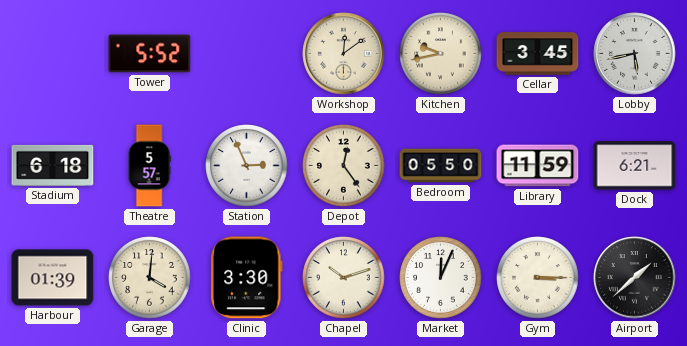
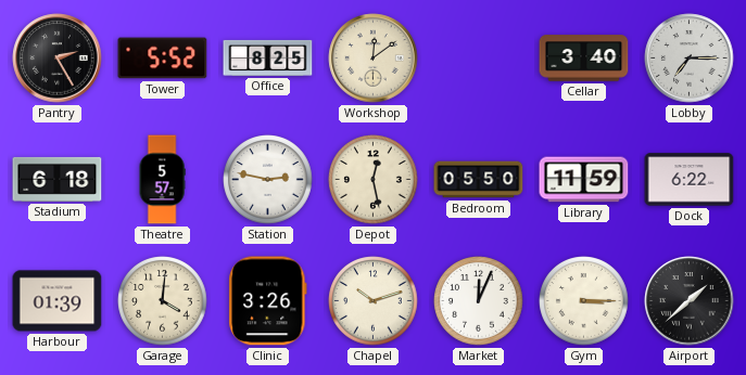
Pantry: none -> 2:25
Office: none -> 8:25
Kitchen: 9:43 -> none
Cellar: 3:45 -> 3:40
Lobby: 5:43 -> 7:15
Station: 2:56 -> 2:47
Depot: 12:24 -> 12:28
Dock: 6:21 -> 6:22
Clinic: 3:30 -> 3:26
